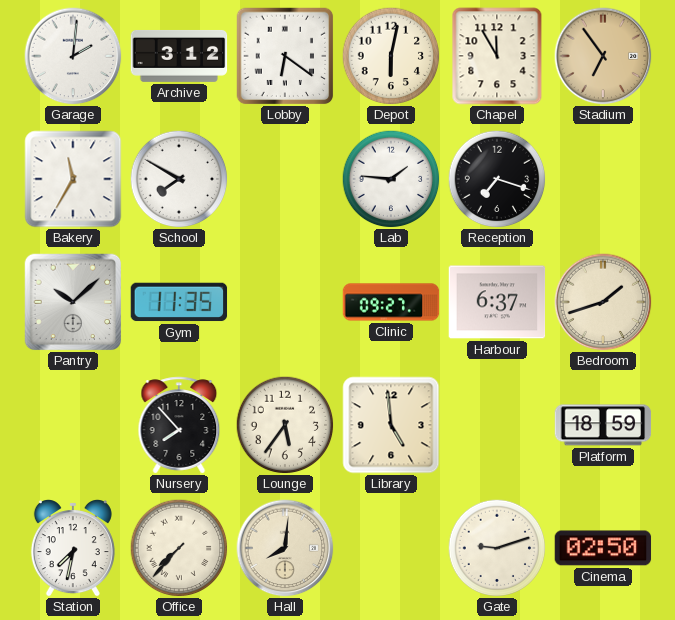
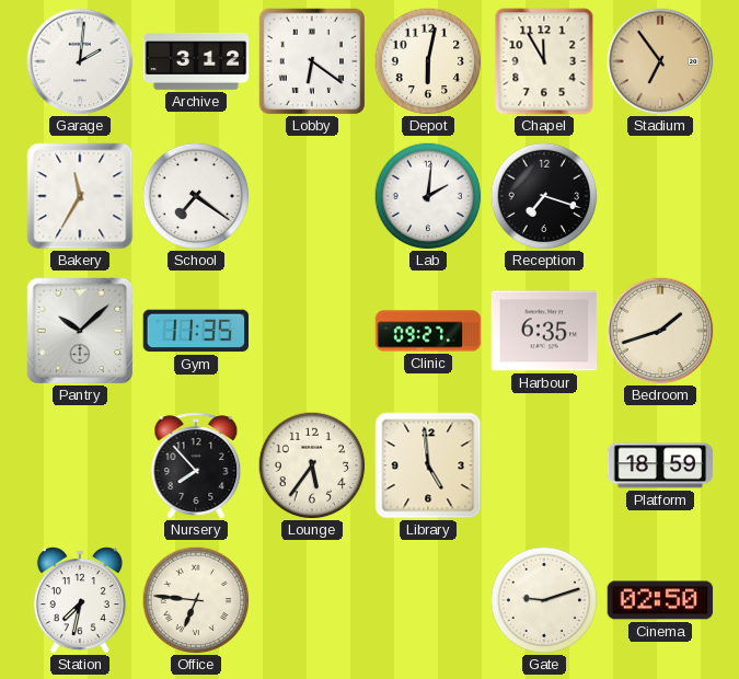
School: 7:50 -> 7:21
Lab: 1:46 -> 2:01
Harbour: 6:37 -> 6:35
Office: 7:37 -> 6:46
Hall: 8:01 -> none
